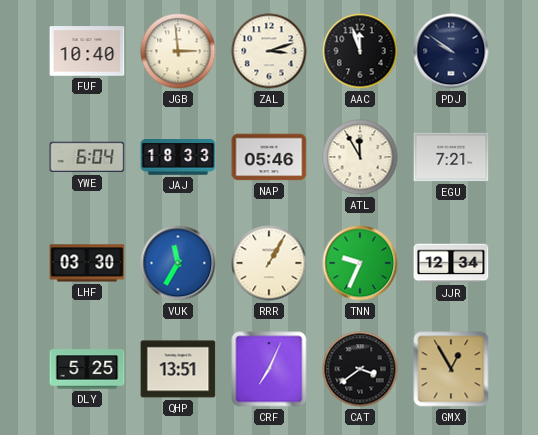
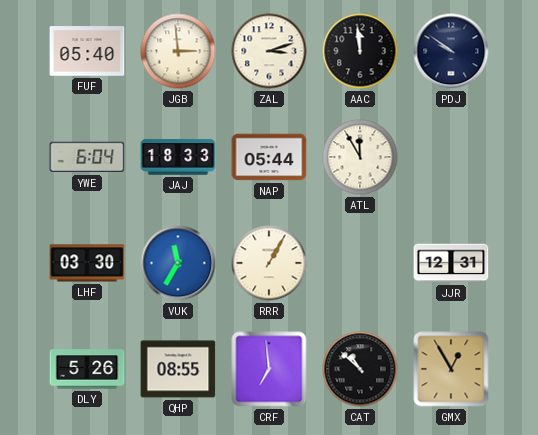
FUF: 10:40 -> 05:40
AAC: 11:57 -> 11:59
NAP: 05:46 -> 05:44
EGU: 7:21 -> none
TNN: 9:34 -> none
JJR: 12:34 -> 12:31
DLY: 5:25 -> 5:26
QHP: 13:51 -> 08:55
CRF: 7:04 -> 6:59
CAT: 3:39 -> 10:52
